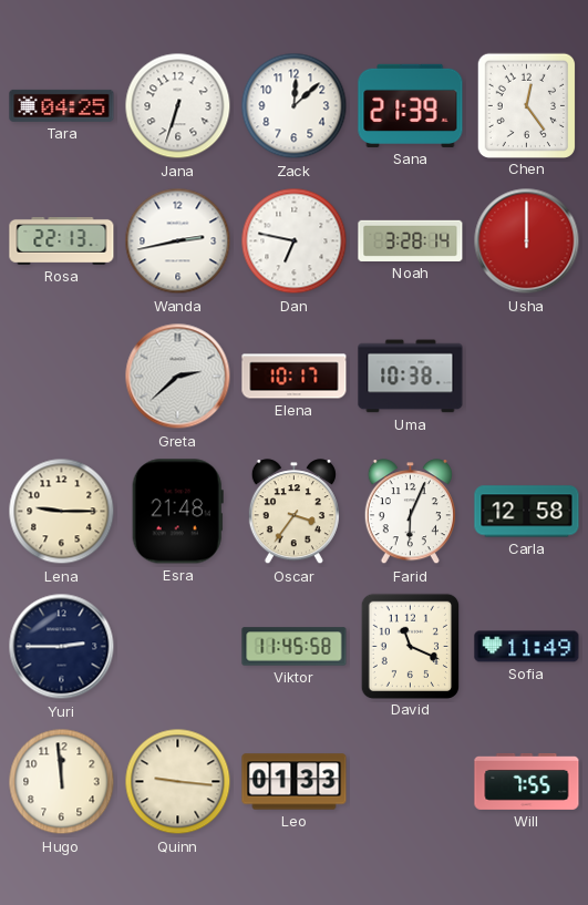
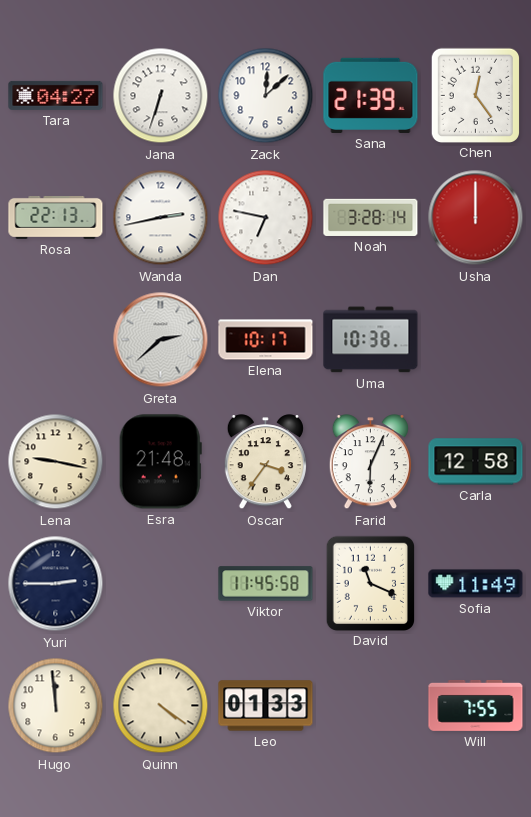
Tara: 04:25 -> 04:27
Lena: 9:15 -> 9:17
Quinn: 9:16 -> 4:21
